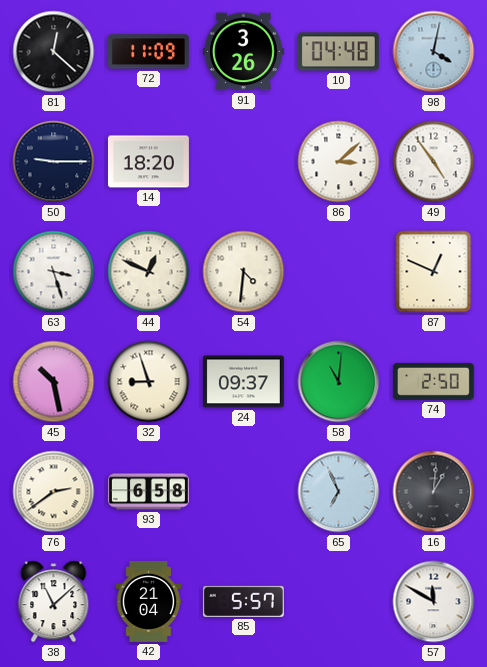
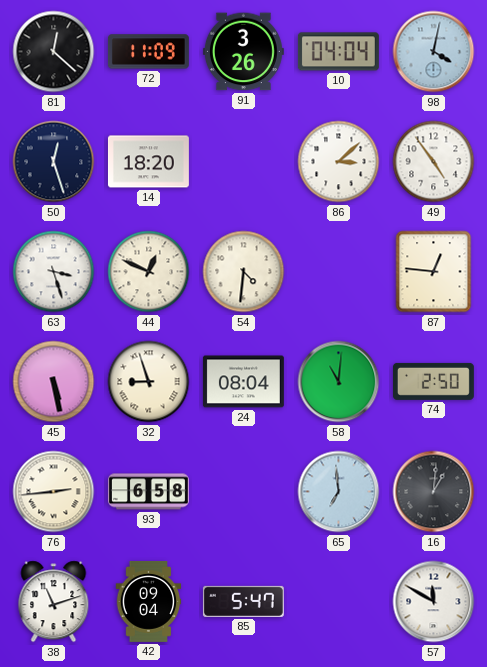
10: 04:48 -> 04:04
50: 9:15 -> 12:27
87: 12:49 -> 12:46
45: 10:28 -> 5:28
24: 09:37 -> 08:04
76: 2:39 -> 2:44
65: 6:56 -> 6:59
38: 11:08 -> 11:12
42: 21:04 -> 09:04
85: 5:57 -> 5:47
